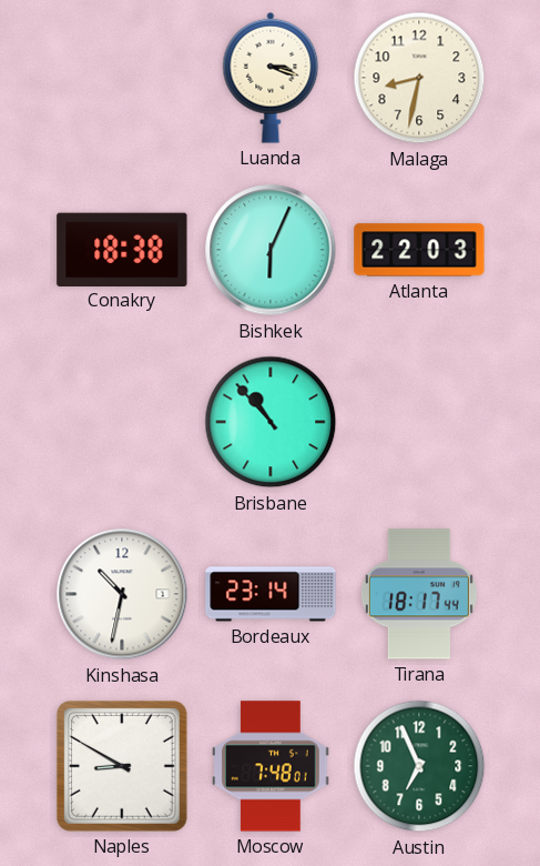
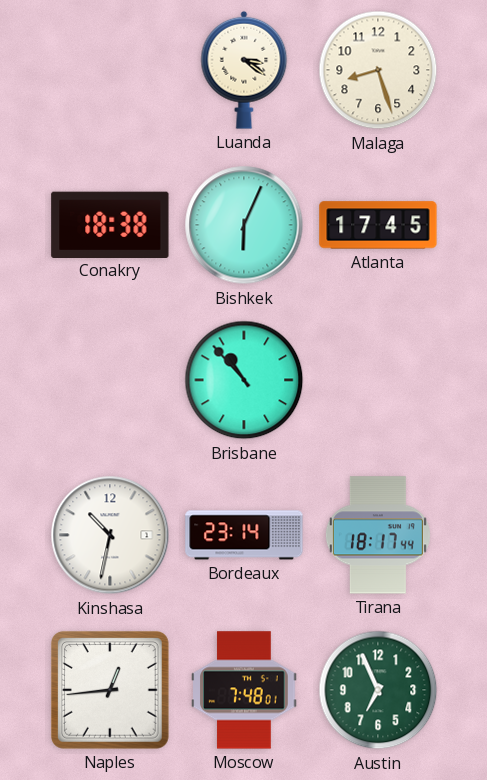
Luanda: 3:18 -> 3:21
Malaga: 8:32 -> 8:27
Atlanta: 22:03 -> 17:45
Naples: 8:50 -> 12:44
